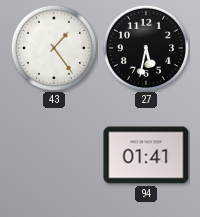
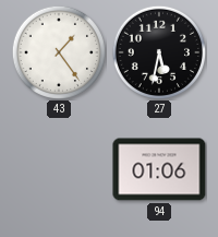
94: 01:41 -> 01:06
